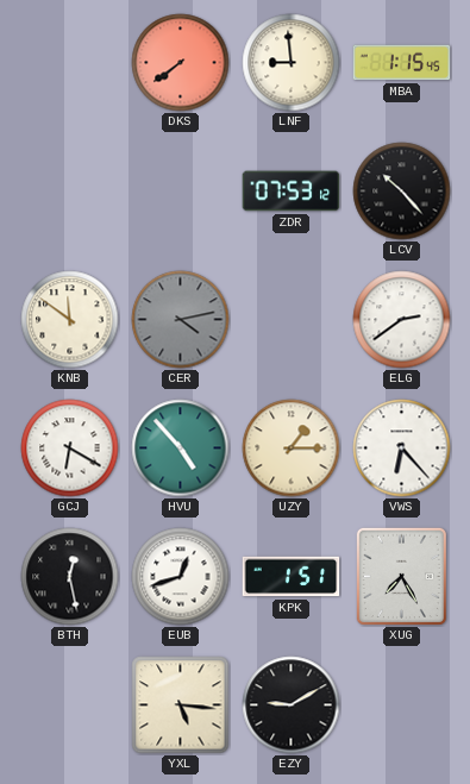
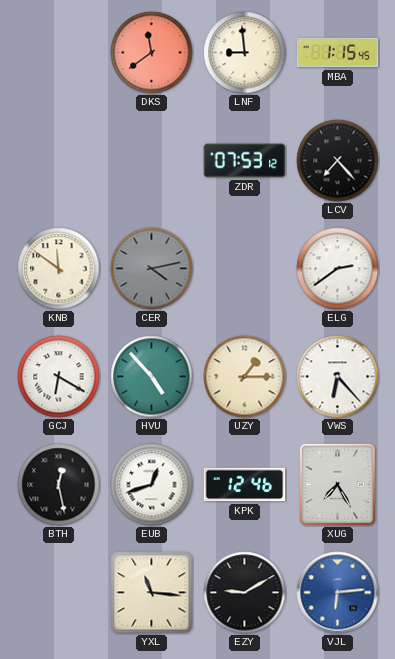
DKS: 7:39 -> 11:39
LCV: 10:23 -> 7:23
KPK: 1:51 -> 12:46
YXL: 5:16 -> 11:16
VJL: none -> 6:14
